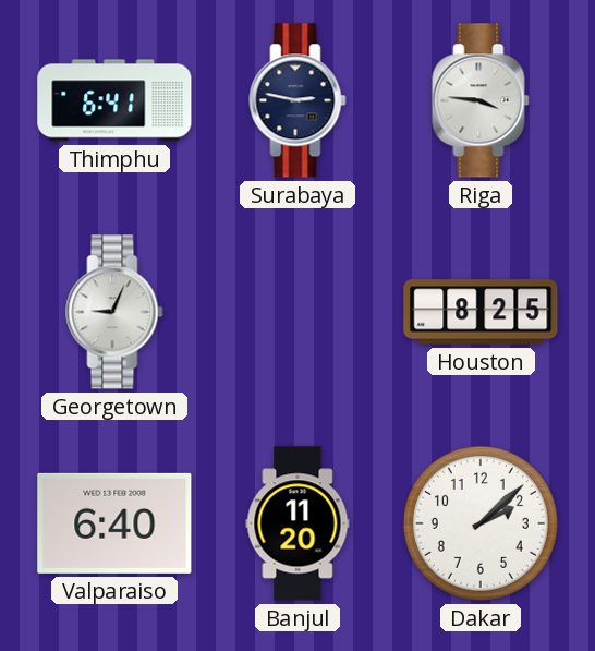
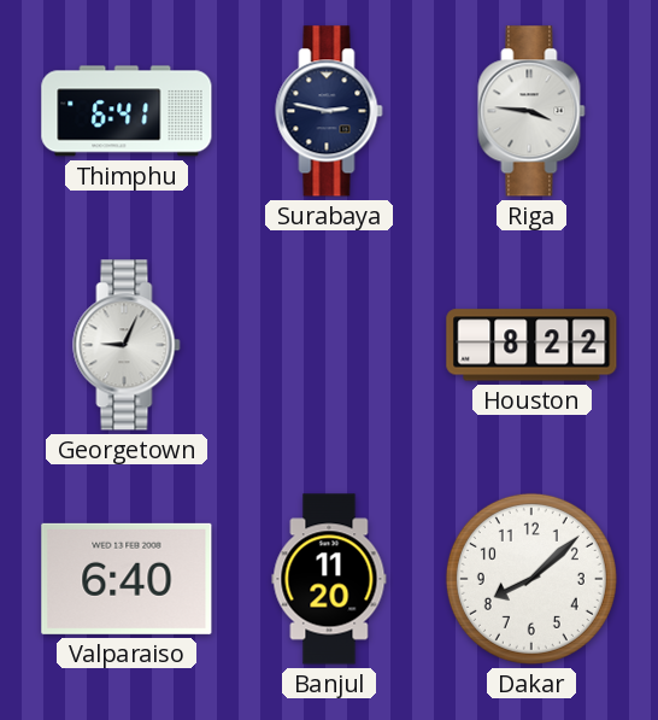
Houston: 8:25 -> 8:22
Dakar: 2:08 -> 8:08
